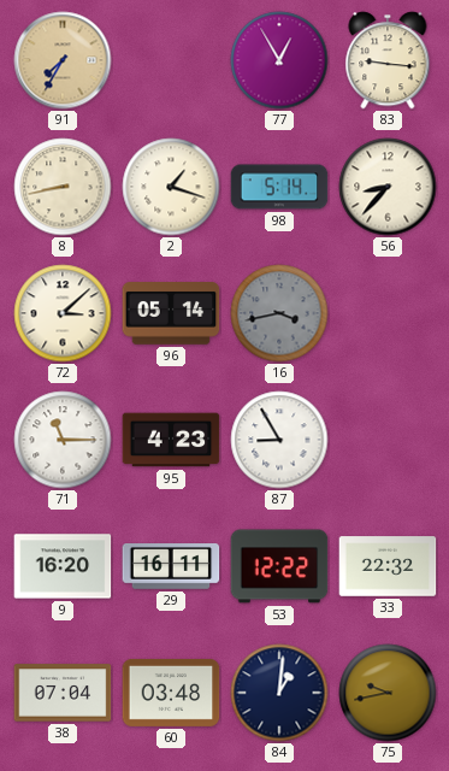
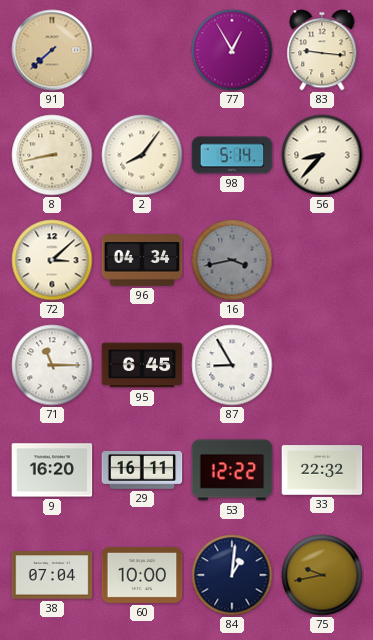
91: 7:35 -> 7:38
2: 1:18 -> 8:06
96: 05:14 -> 04:34
95: 4:23 -> 6:45
60: 03:48 -> 10:00
